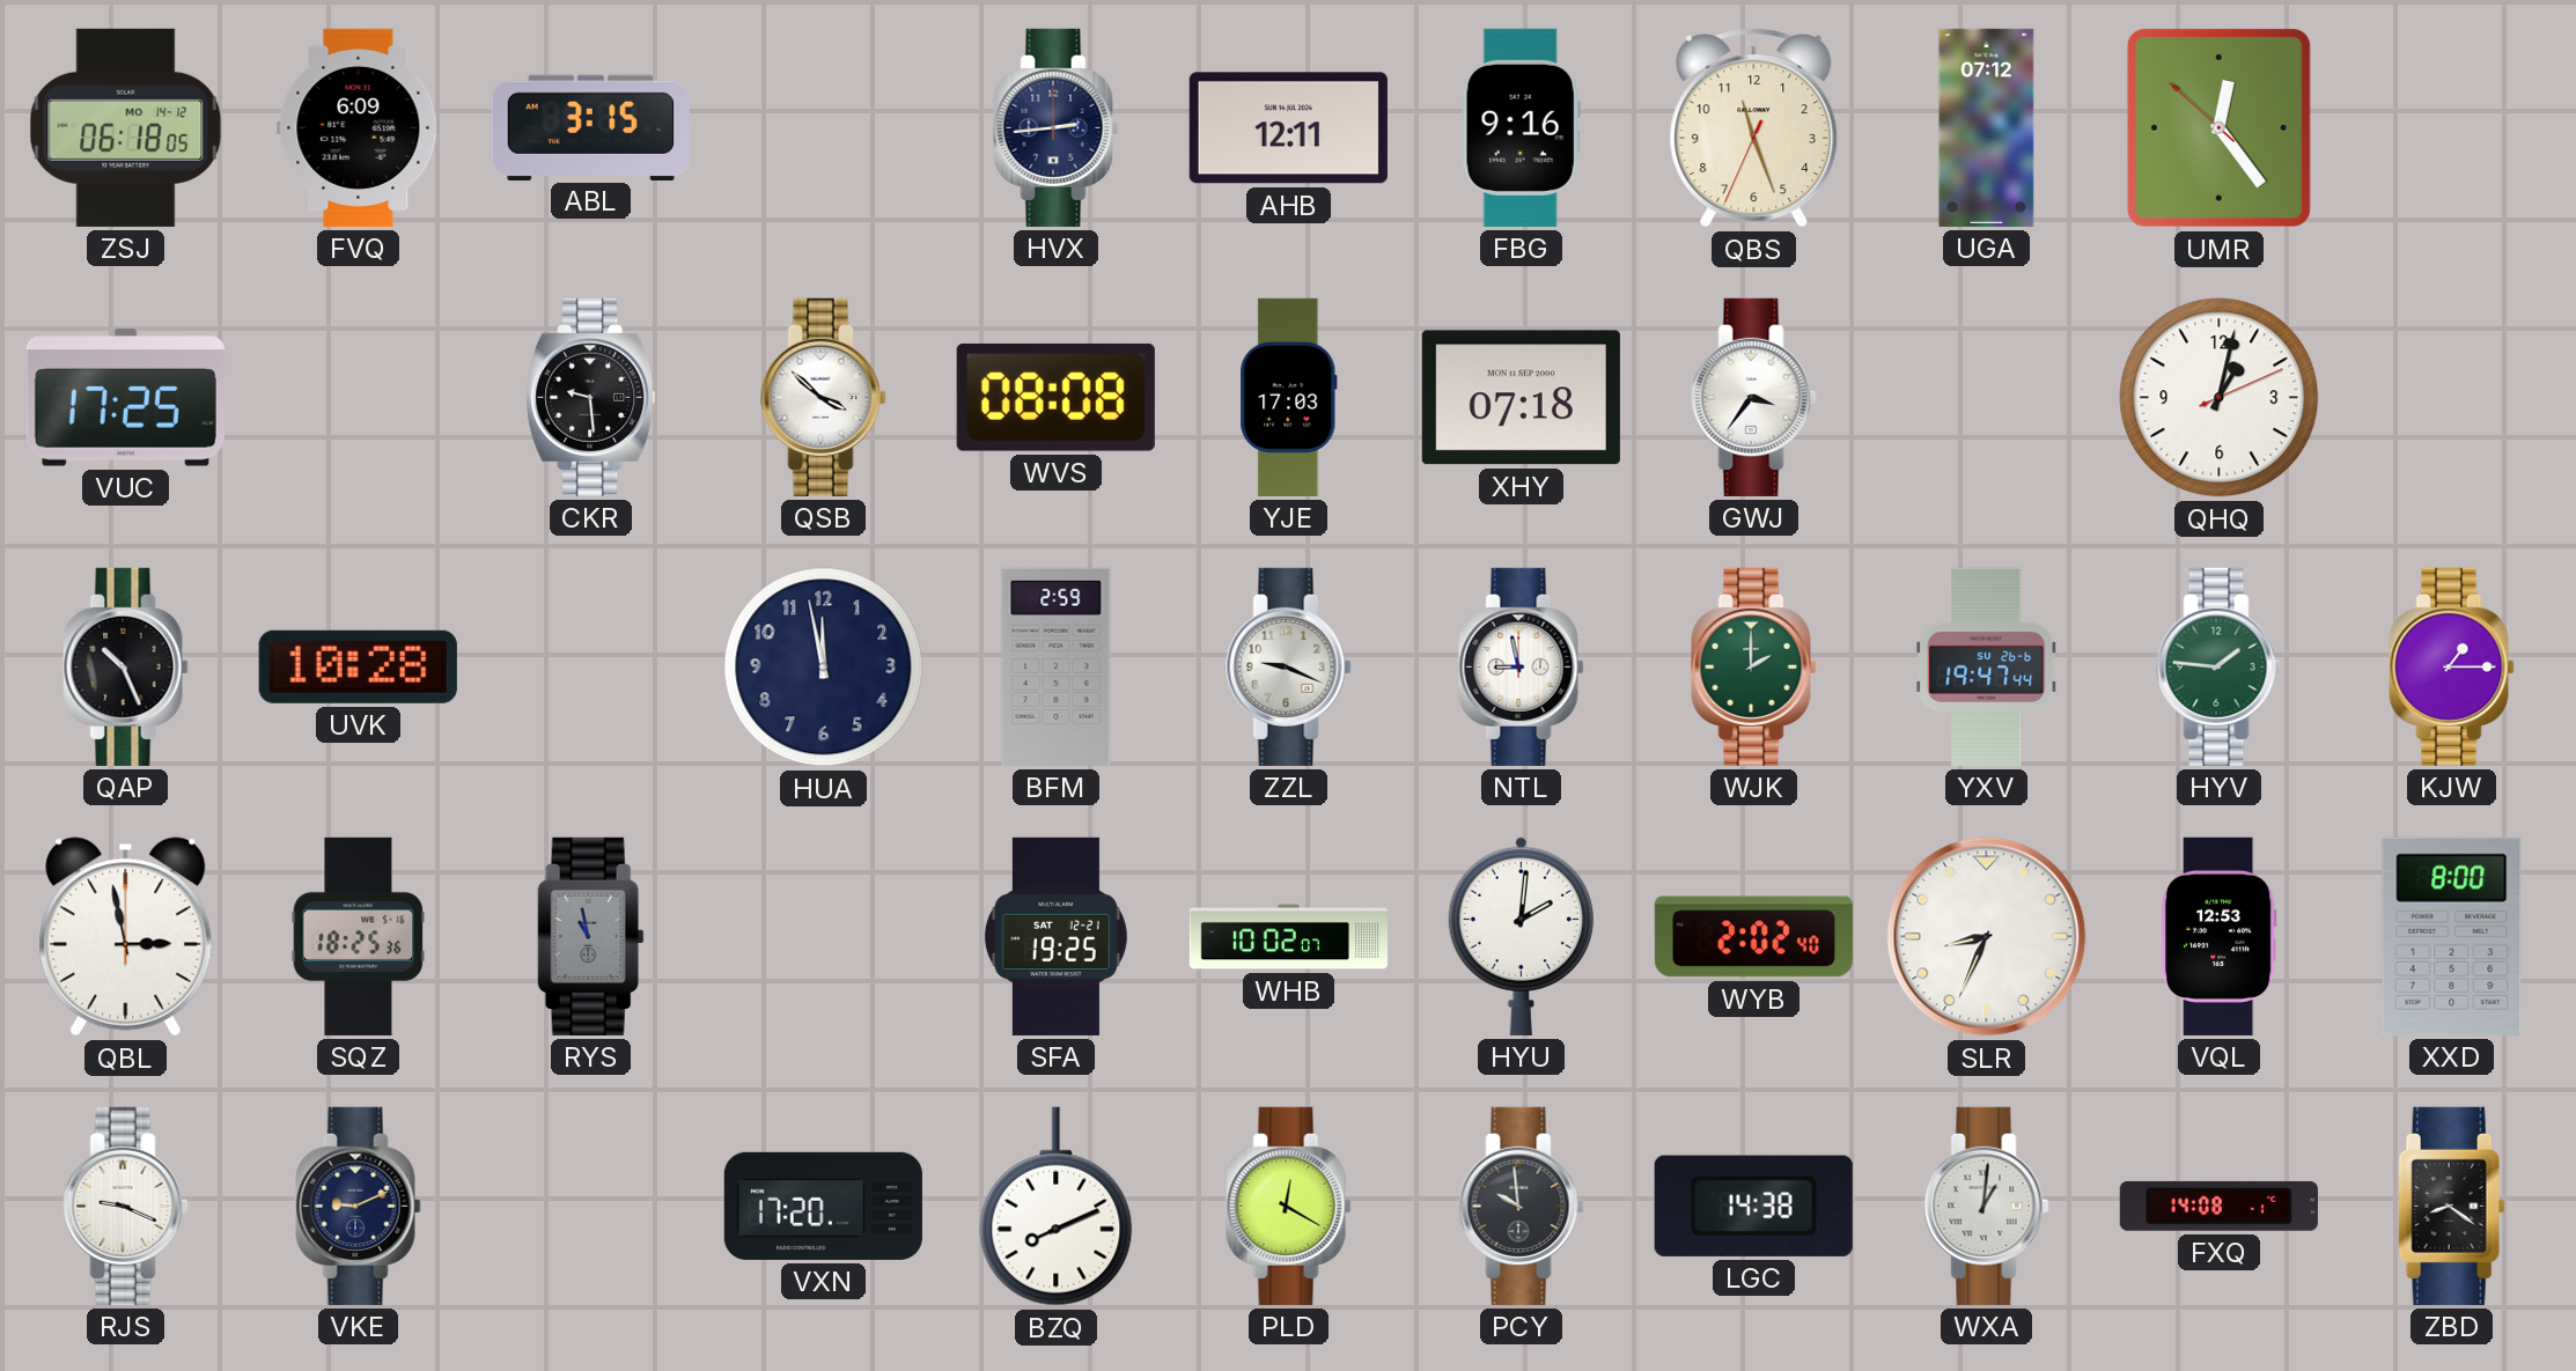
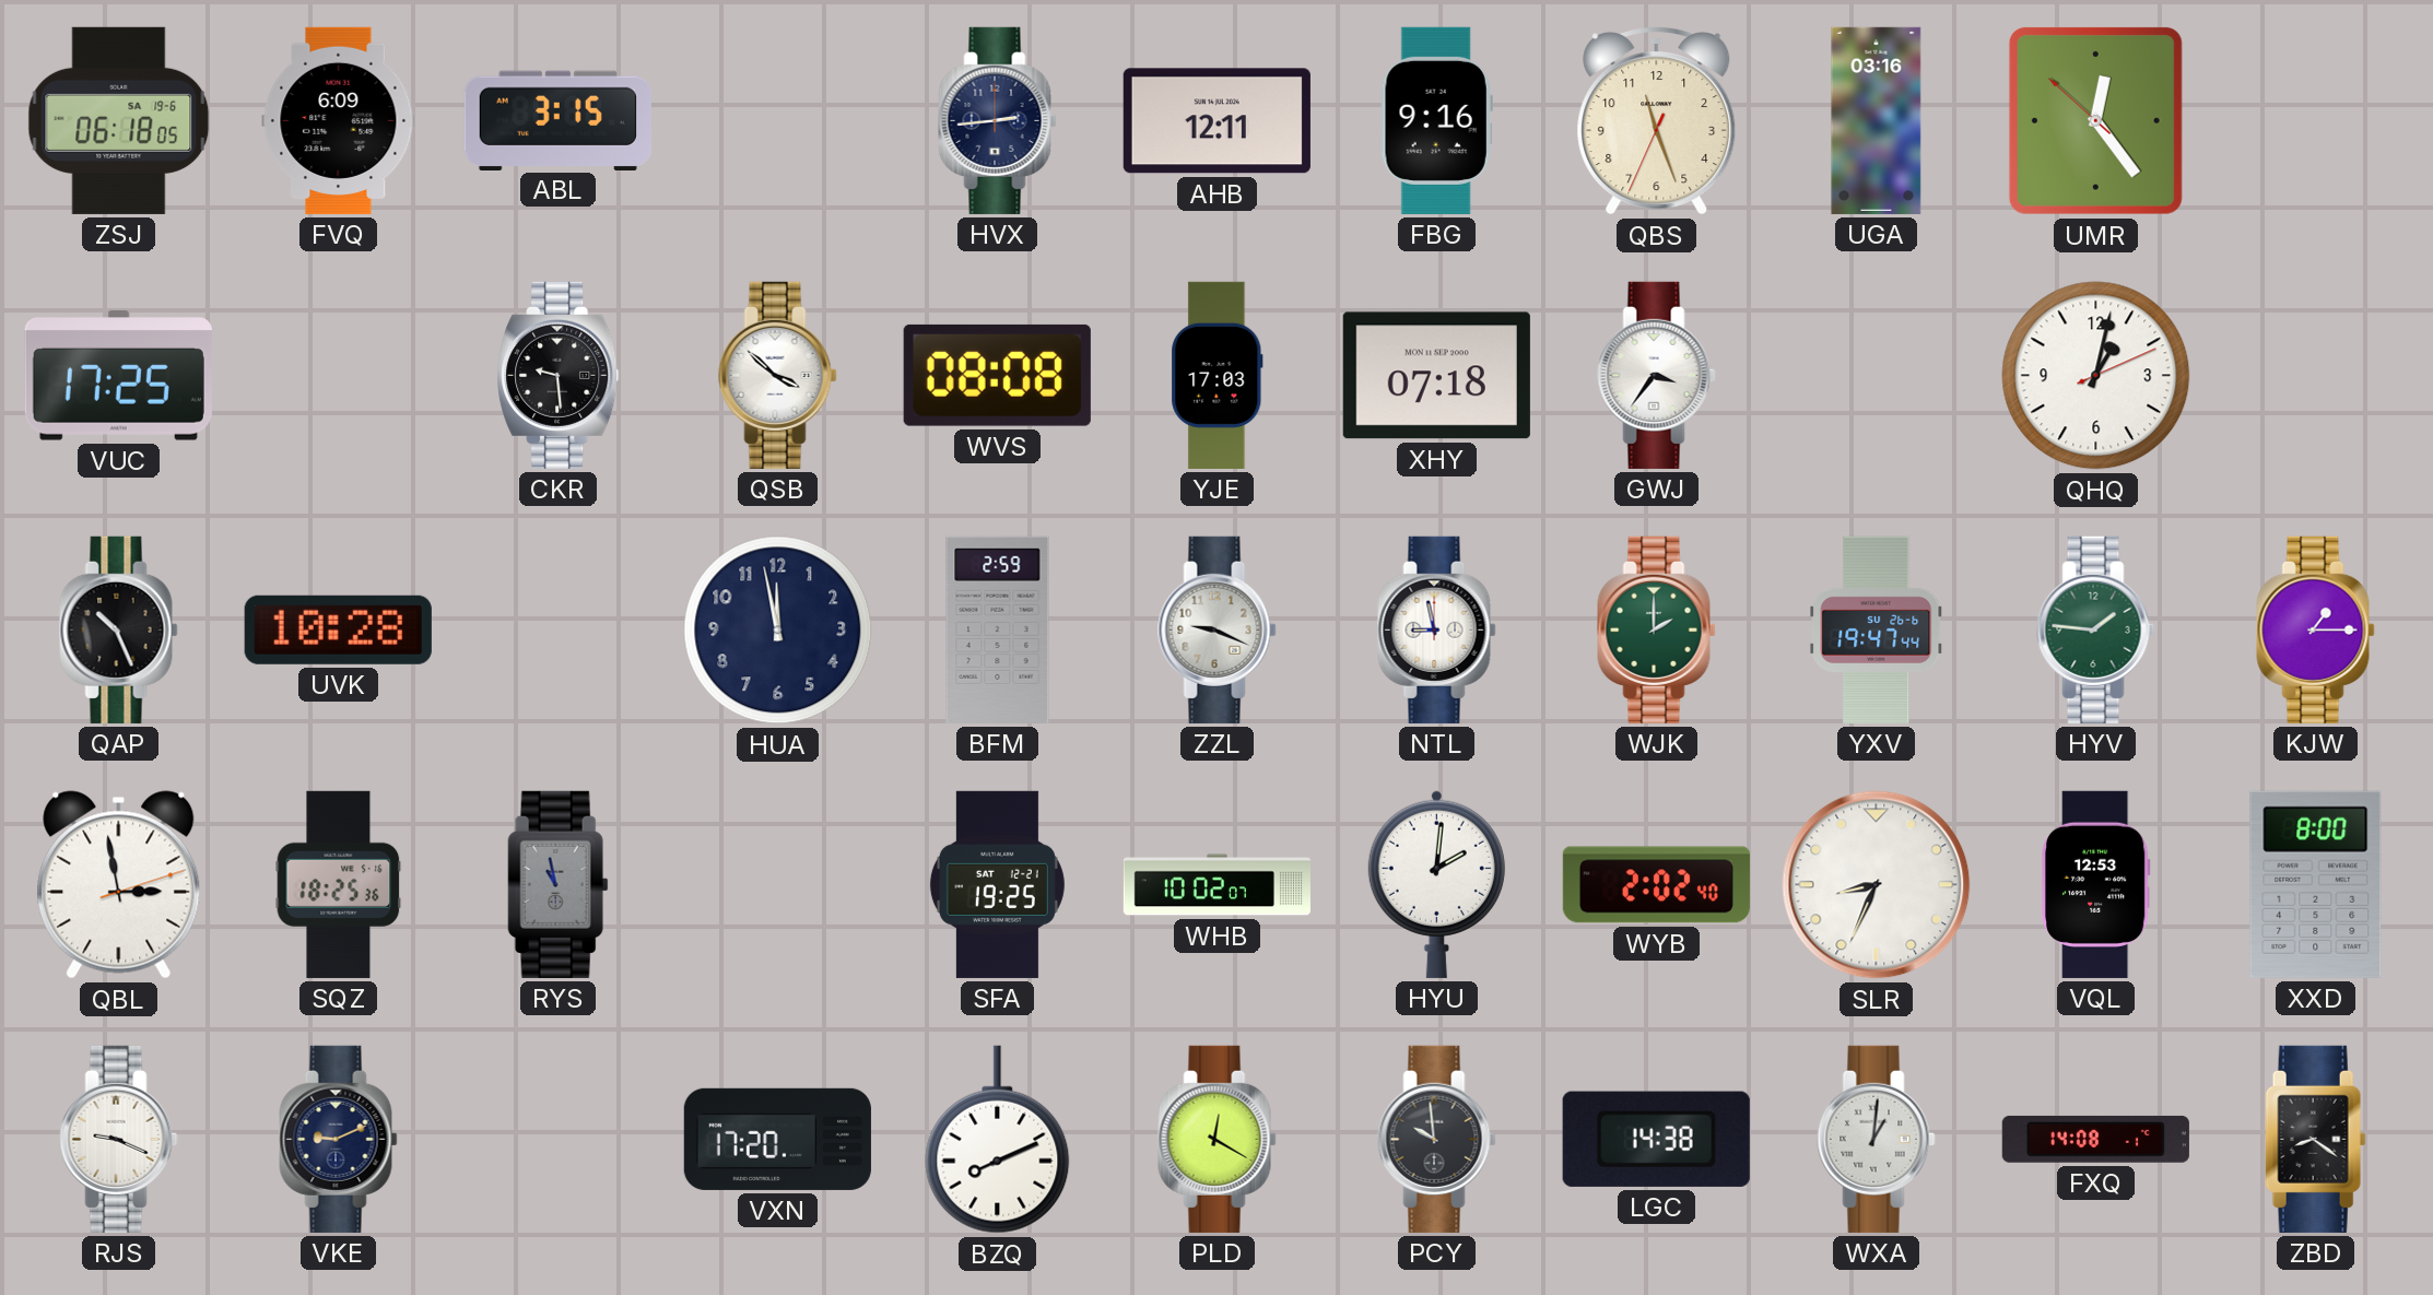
ZSJ date: MO 14-12 -> SA 19-6
UGA: 07:12 -> 03:16
QBL: 2:58:00 -> 2:58:12
